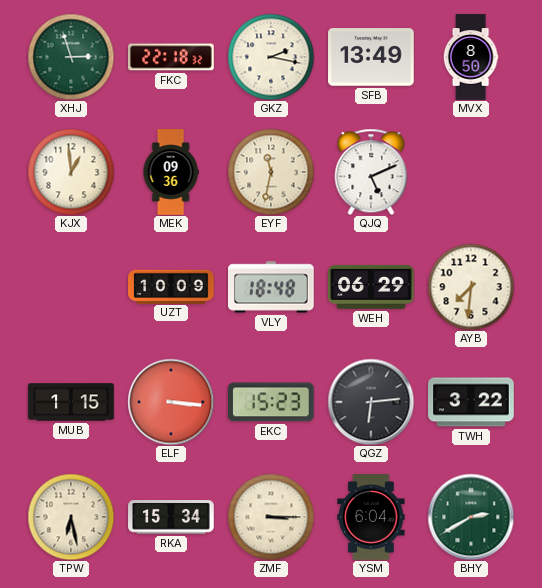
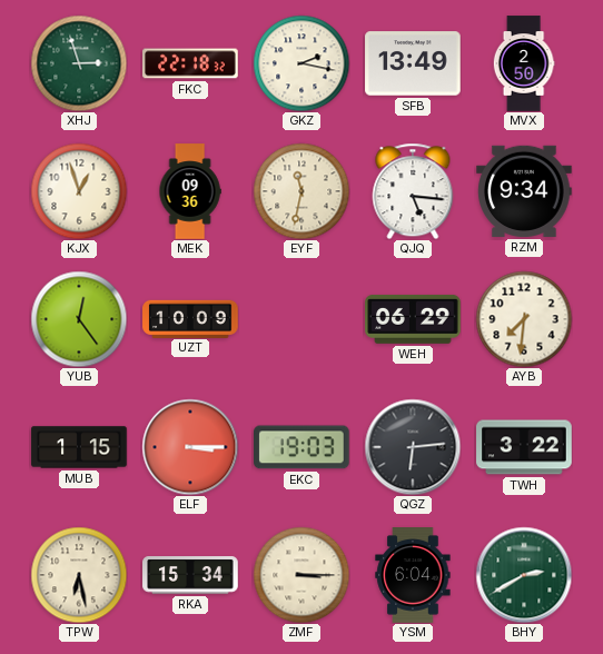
MVX: 8:50 -> 2:50
KJX: 12:59 -> 12:57
QJQ: 5:11 -> 5:16
RZM: none -> 9:34
YUB: none -> 12:24
VLY: 18:48 -> none
ELF: 3:16 -> 3:15
EKC: 15:23 -> 19:03
